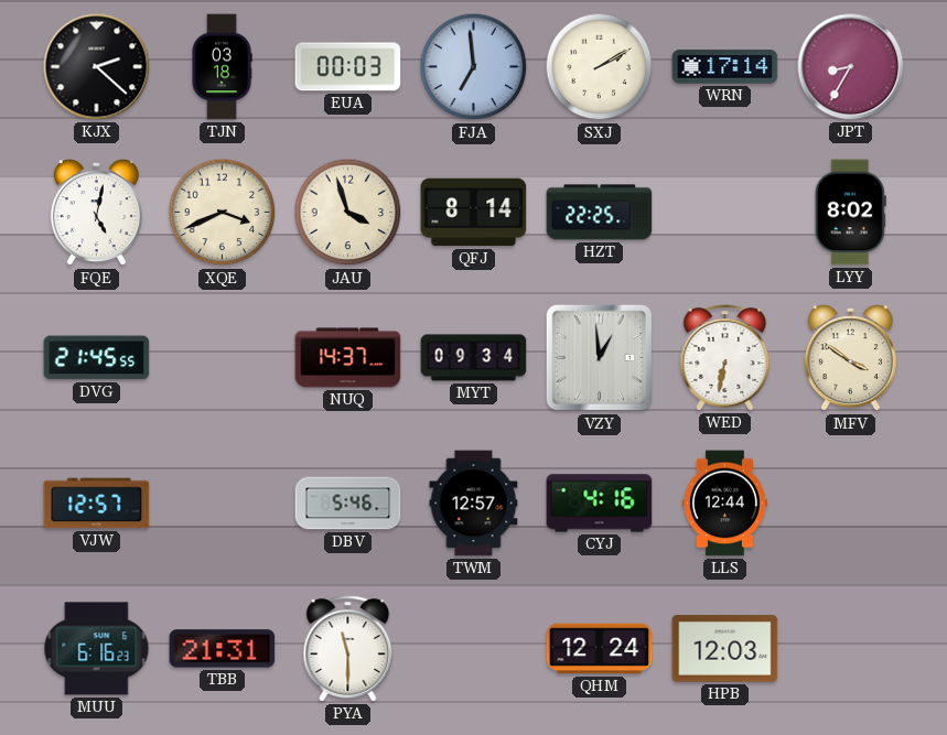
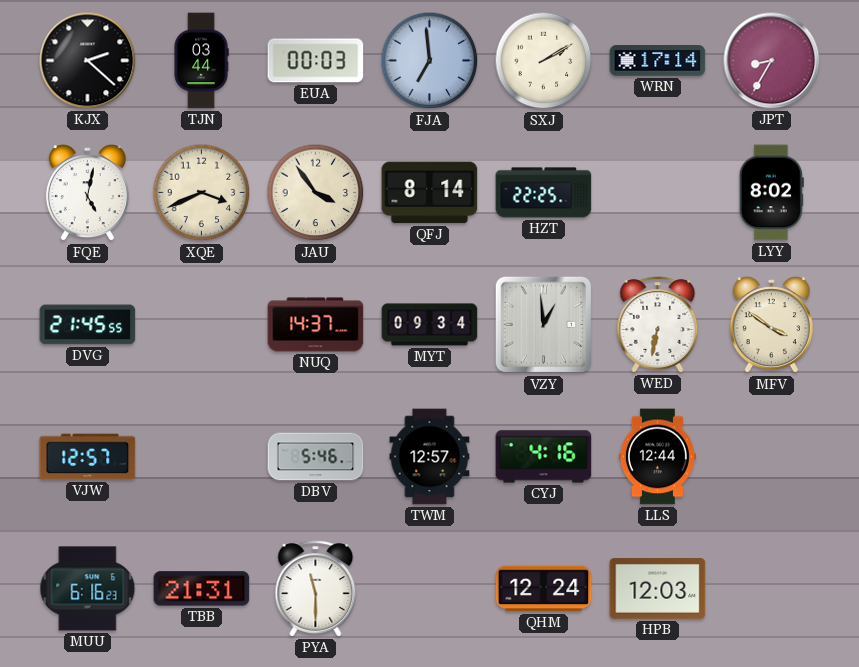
TJN: 03:18 -> 03:44
JAU: 3:57 -> 3:54
